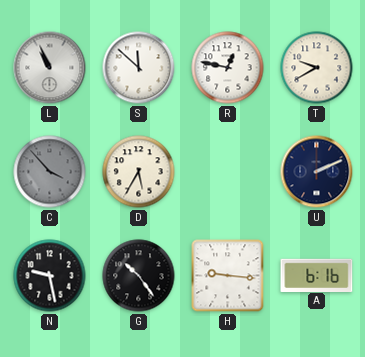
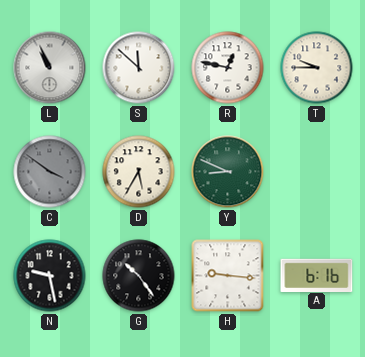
T: 9:40 -> 9:45
C: 3:53 -> 3:51
Y: none -> 8:49
U: 2:11 -> none
